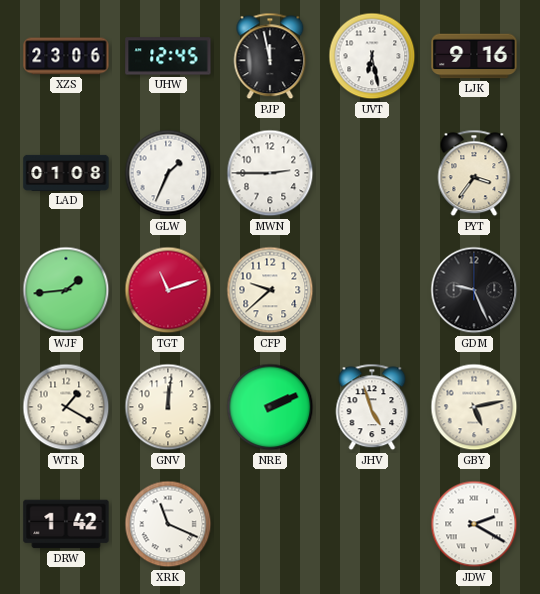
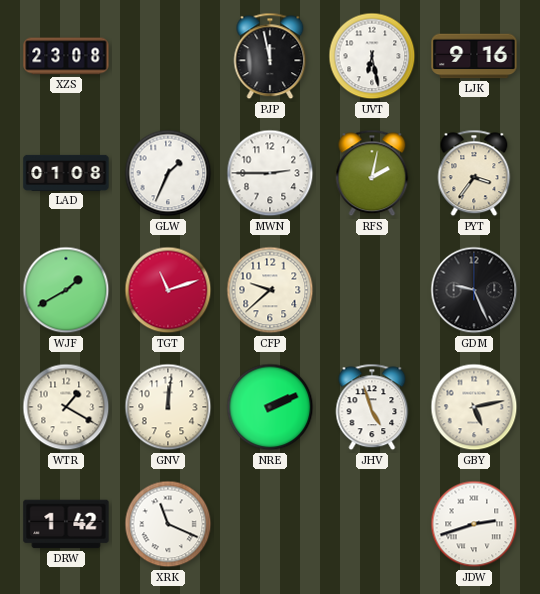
XZS: 23:06 -> 23:08
UHW: 12:45 -> none
RFS: none -> 2:02
WJF: 1:44 -> 1:40
JDW: 2:20 -> 2:42
